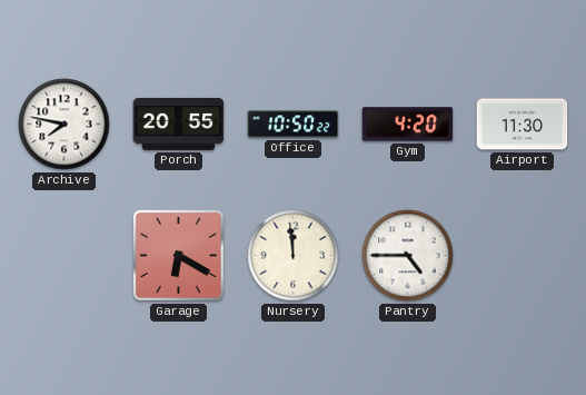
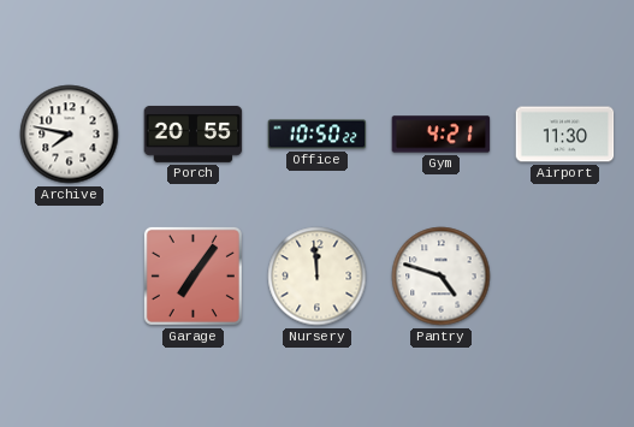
Gym: 4:20 -> 4:21
Garage: 6:20 -> 7:06
Pantry: 4:45 -> 4:48
